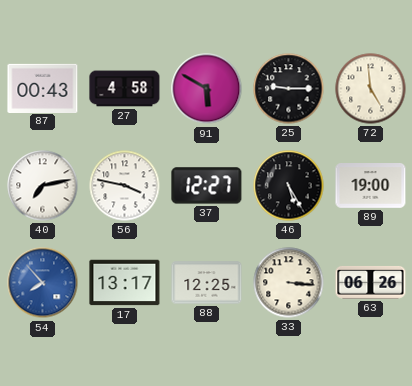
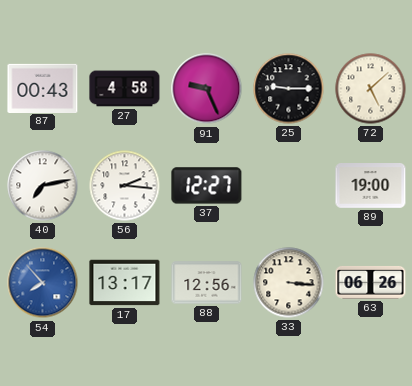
91: 5:50 -> 9:26
72: 4:59 -> 5:08
56: 3:47 -> 2:16
46: 5:25 -> none
88: 12:25 -> 12:56
